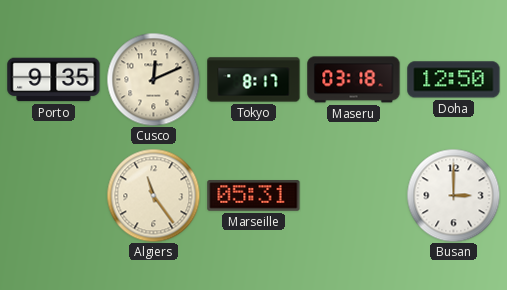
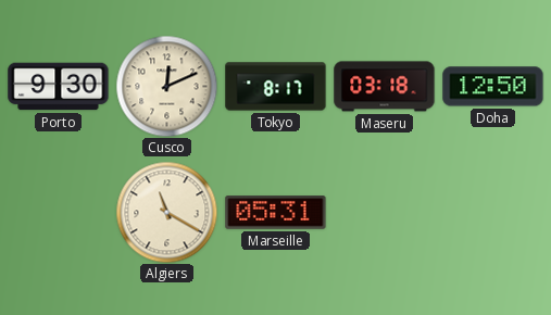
Porto: 9:35 -> 9:30
Algiers: 11:24 -> 11:20
Busan: 3:00 -> none
